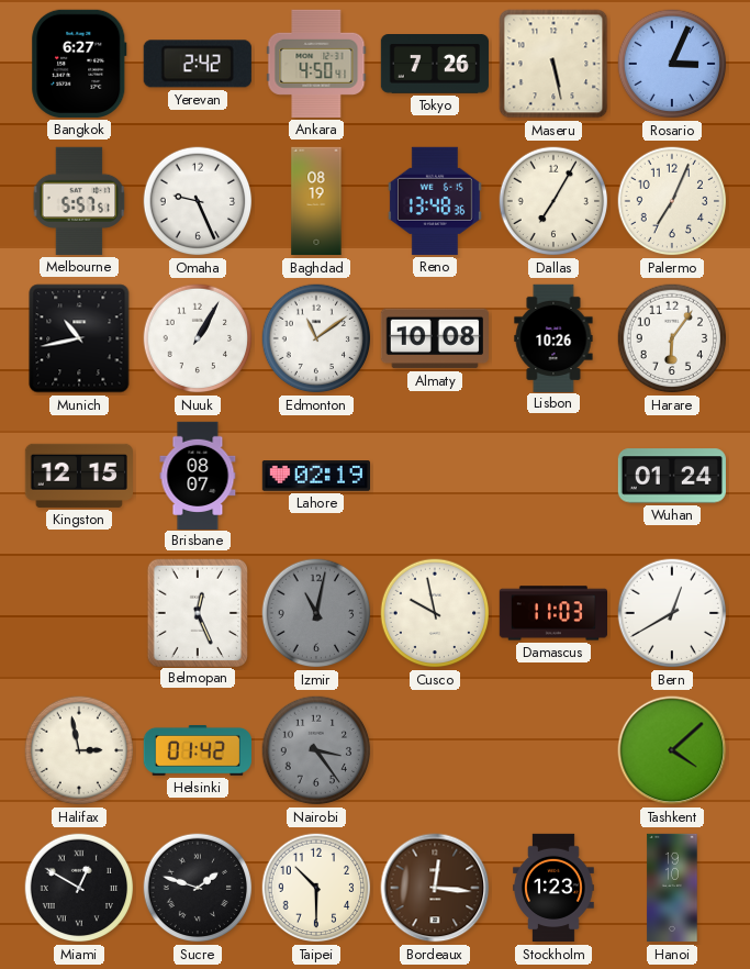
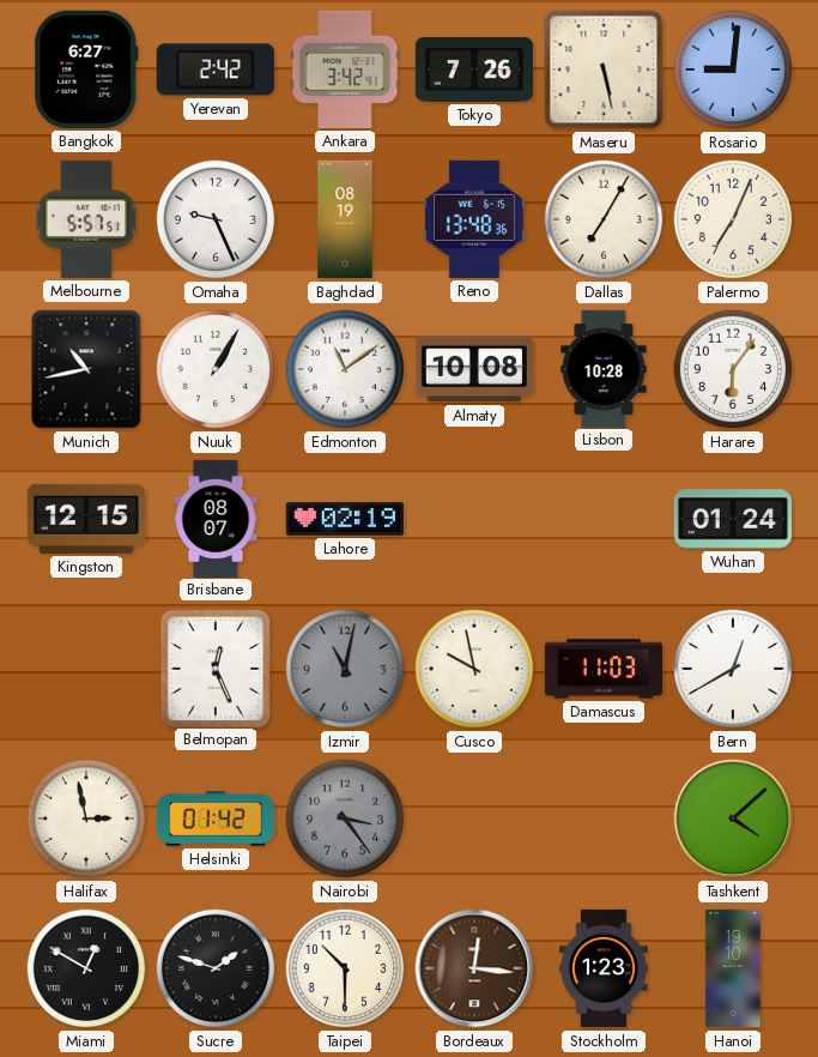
Ankara: 4:50 -> 3:42
Rosario: 3:04 -> 9:01
Lisbon: 10:26 -> 10:28
